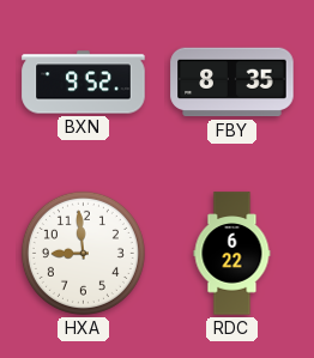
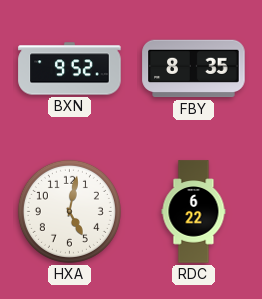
HXA: 8:59 -> 5:02
